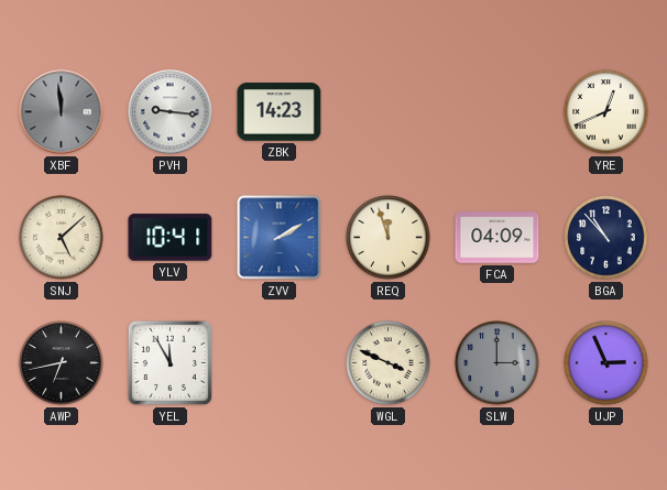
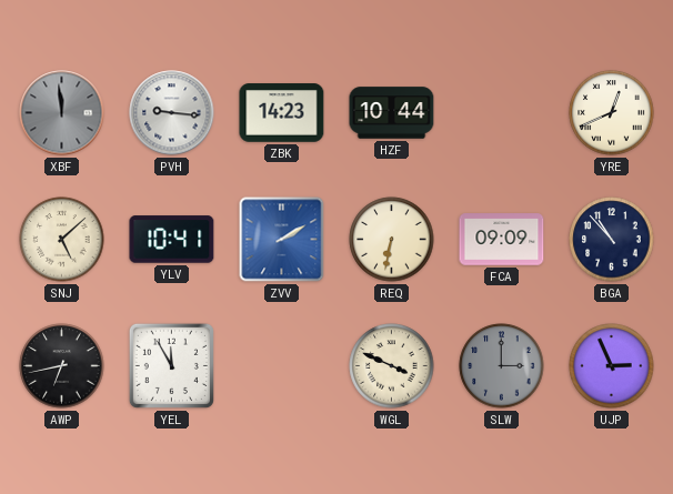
HZF: none -> 10:44
REQ: 11:57 -> 6:32
FCA: 04:09 -> 09:09
